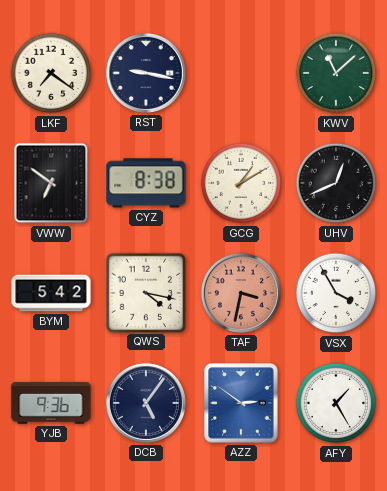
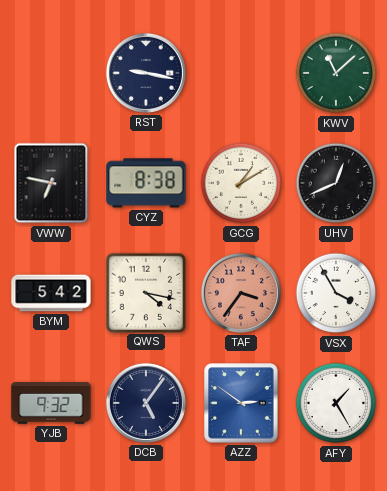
LKF: 7:21 -> none
VWW: 6:51 -> 6:47
TAF: 3:32 -> 3:36
YJB: 9:36 -> 9:32
